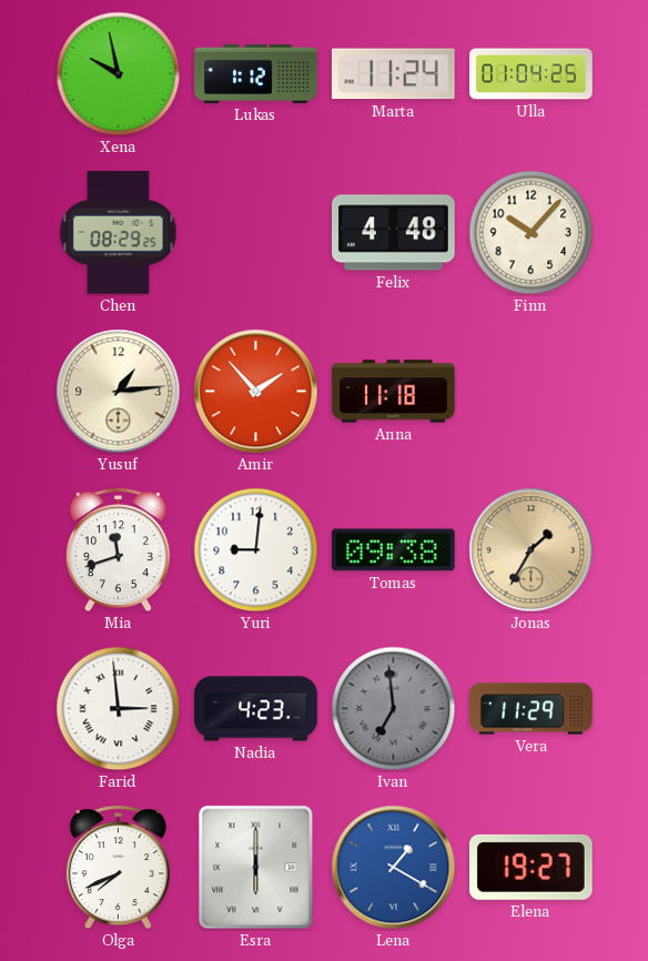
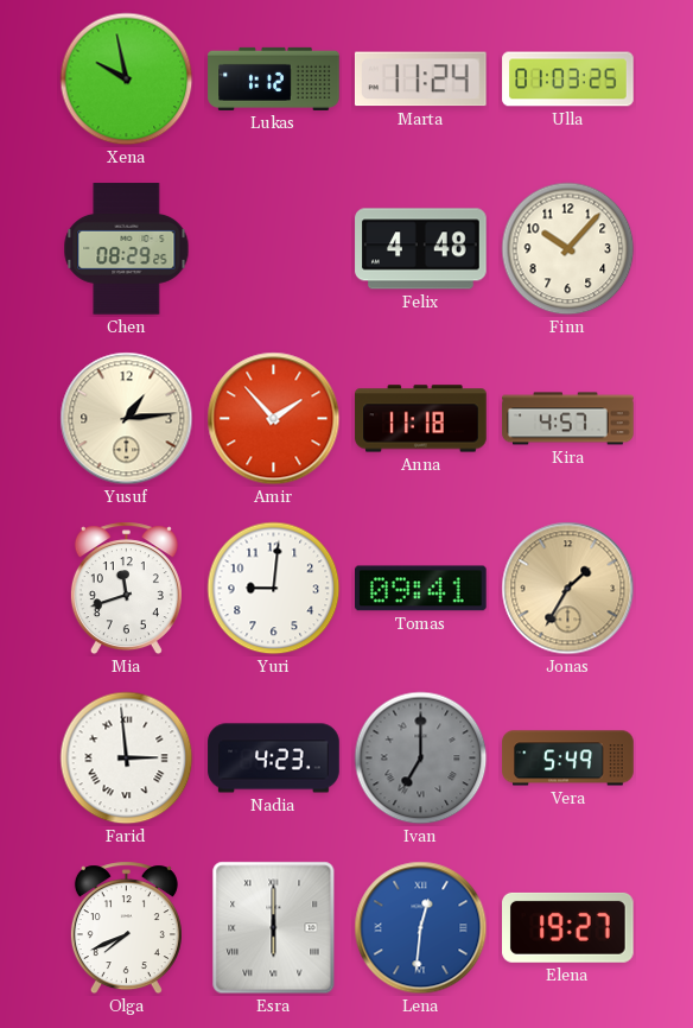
Ulla: 01:04 -> 01:03
Kira: none -> 4:57
Tomas: 09:38 -> 09:41
Ivan: 6:59 -> 7:00
Vera: 11:29 -> 5:49
Lena: 1:20 -> 12:31
